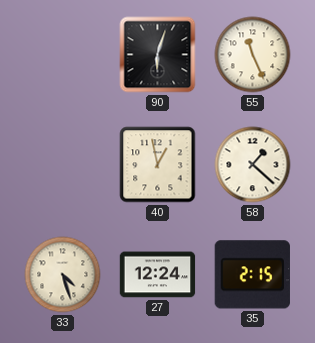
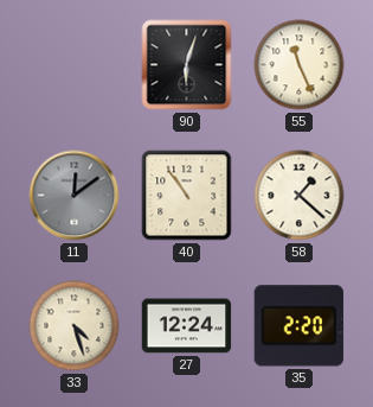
11: none -> 12:09
40: 12:58 -> 10:54
35: 2:15 -> 2:20
